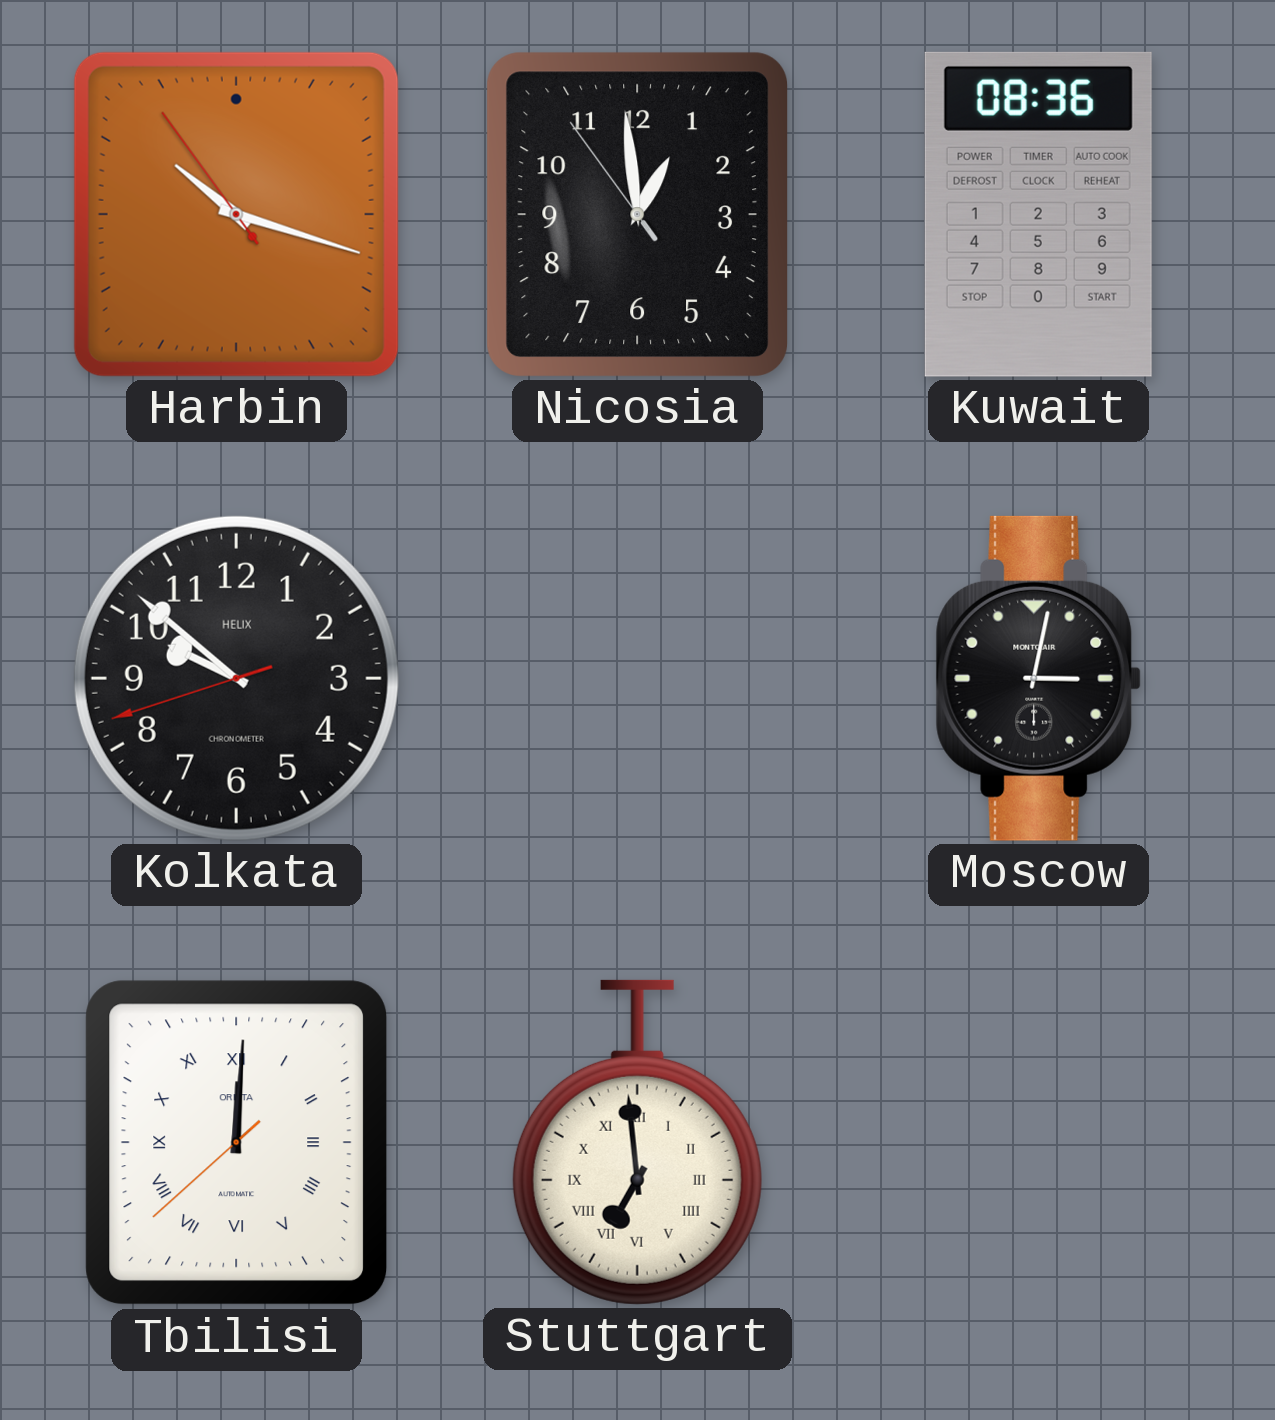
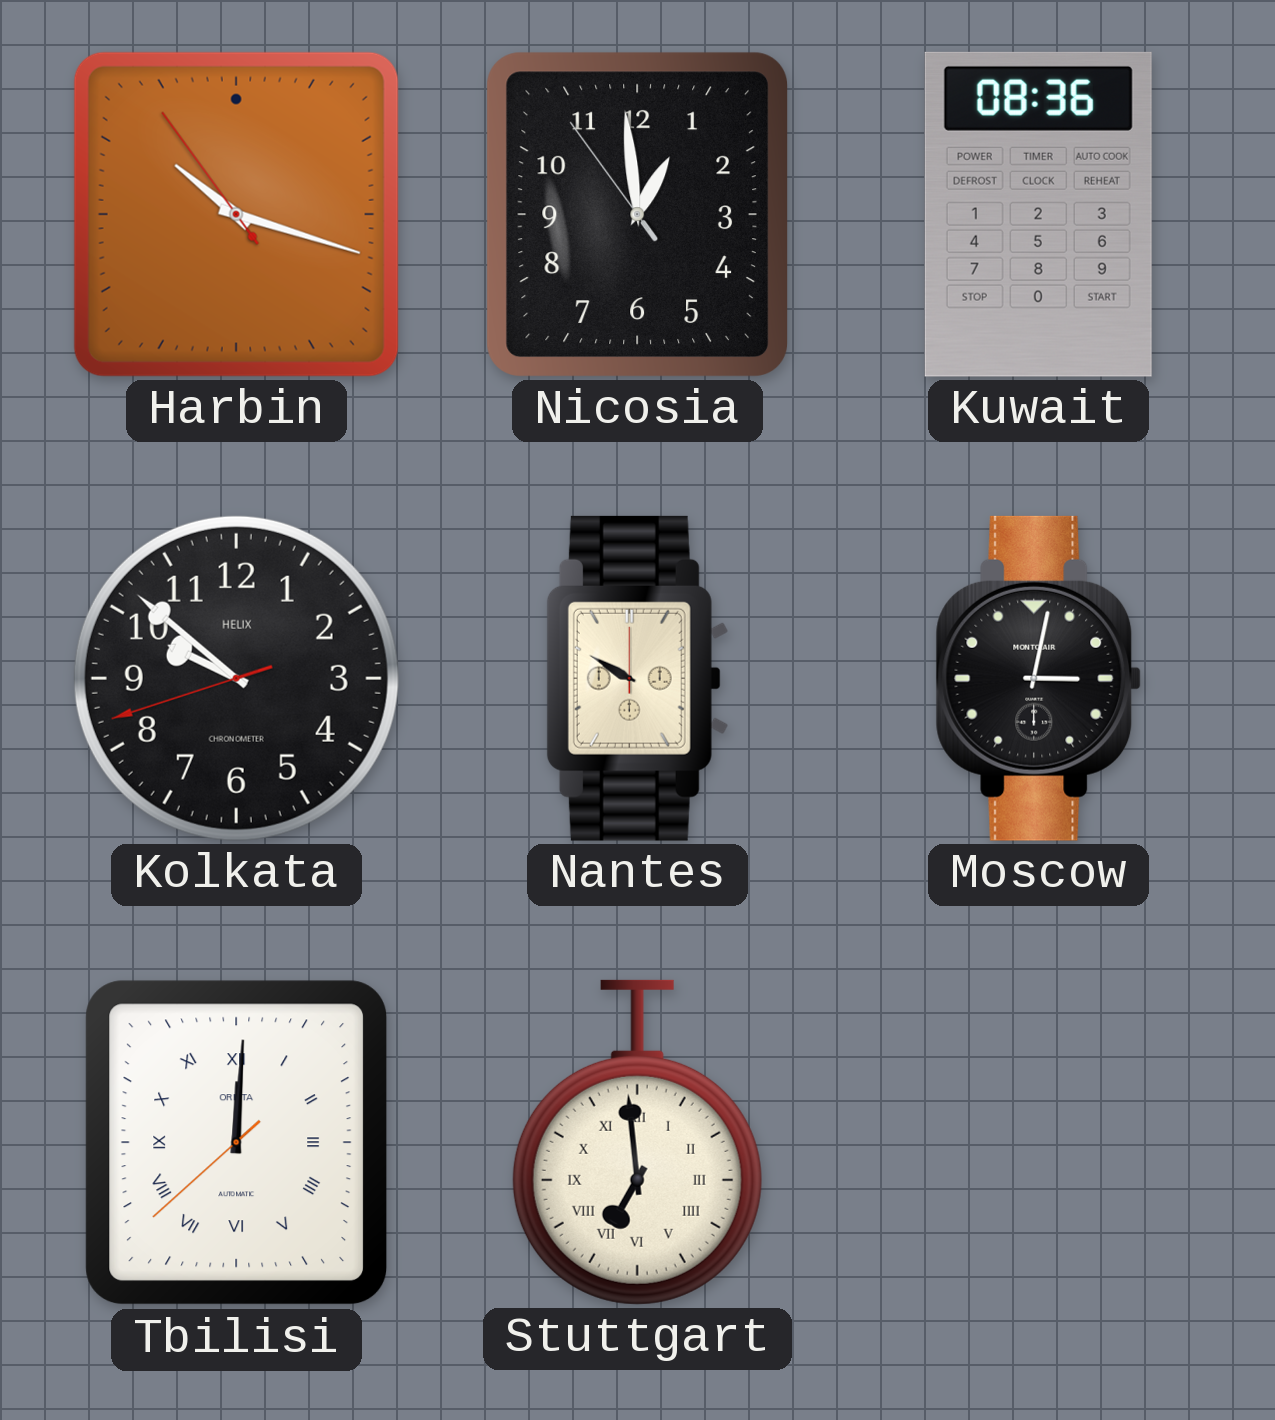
Nantes: none -> 9:50
